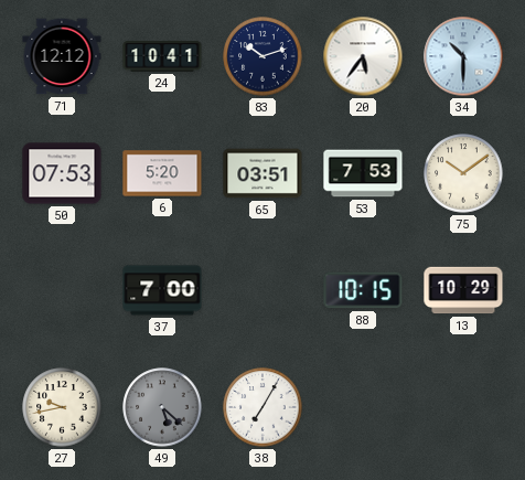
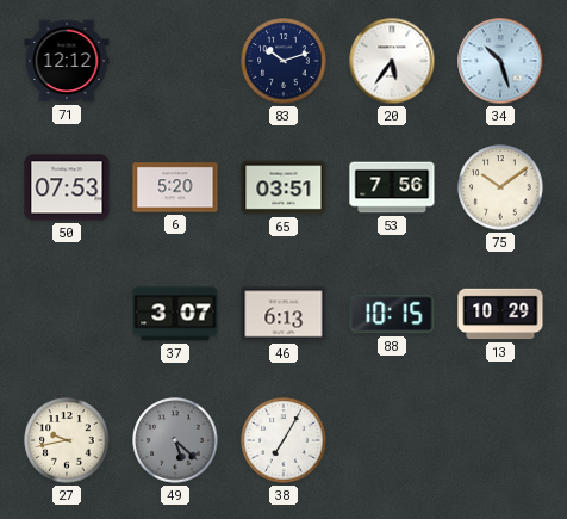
24: 10:41 -> none
34: 10:30 -> 10:27
53: 7:53 -> 7:56
37: 7:00 -> 3:07
46: none -> 6:13
